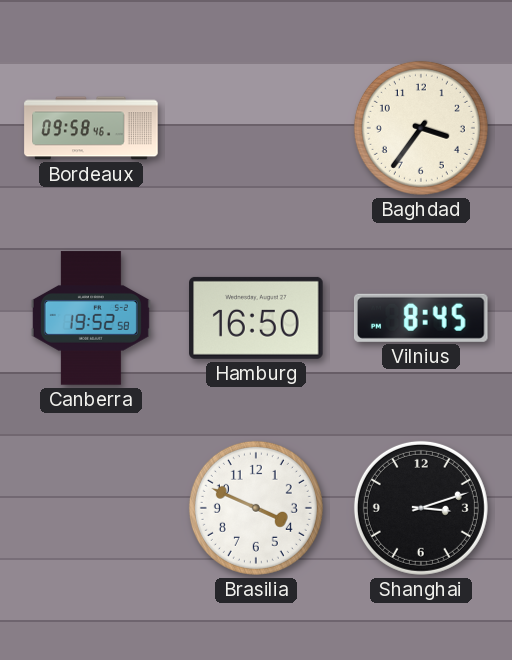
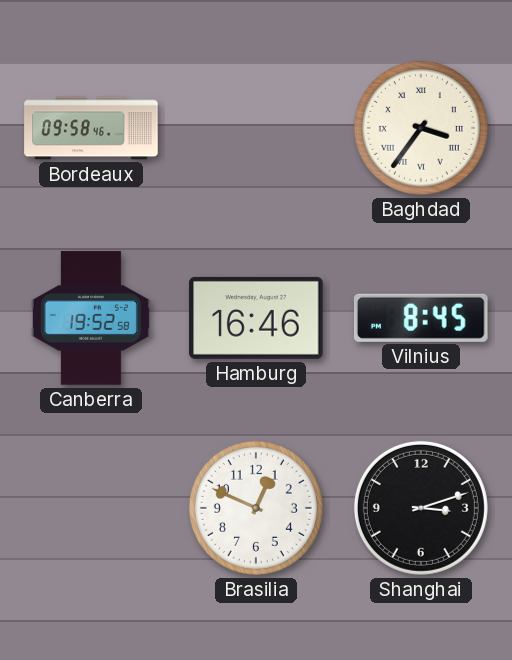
Baghdad numerals: Arabic -> Roman
Hamburg: 16:50 -> 16:46
Brasilia: 3:49 -> 12:49
